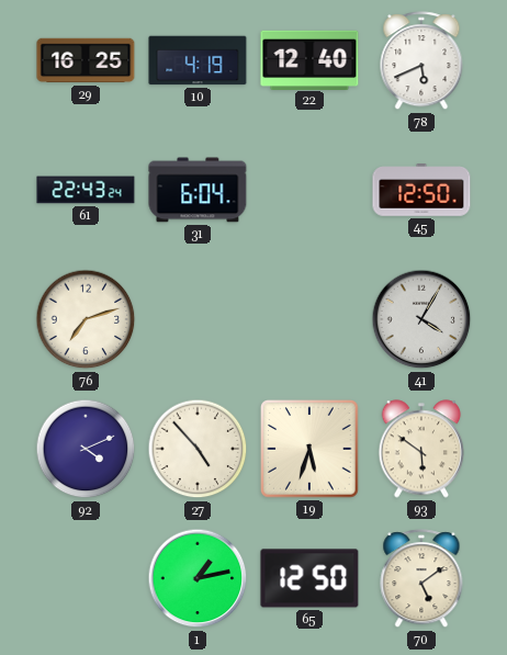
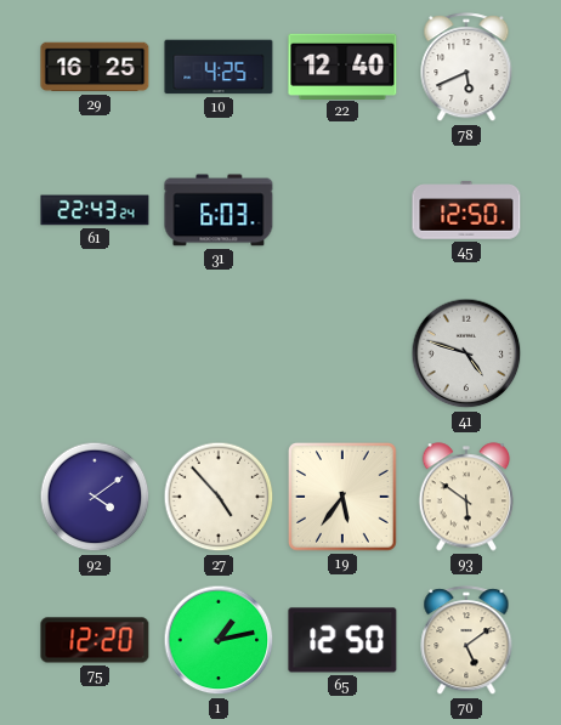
10: 4:19 -> 4:25
31: 6:04 -> 6:03
76: 7:12 -> none
41: 4:05 -> 4:48
92: 4:11 -> 4:09
19: 5:33 -> 5:36
75: none -> 12:20
